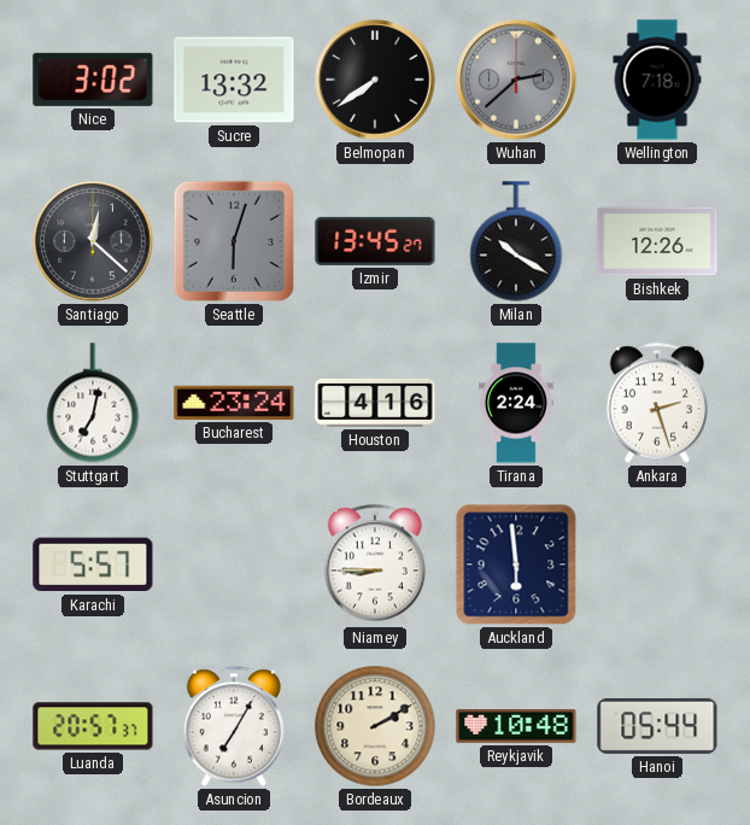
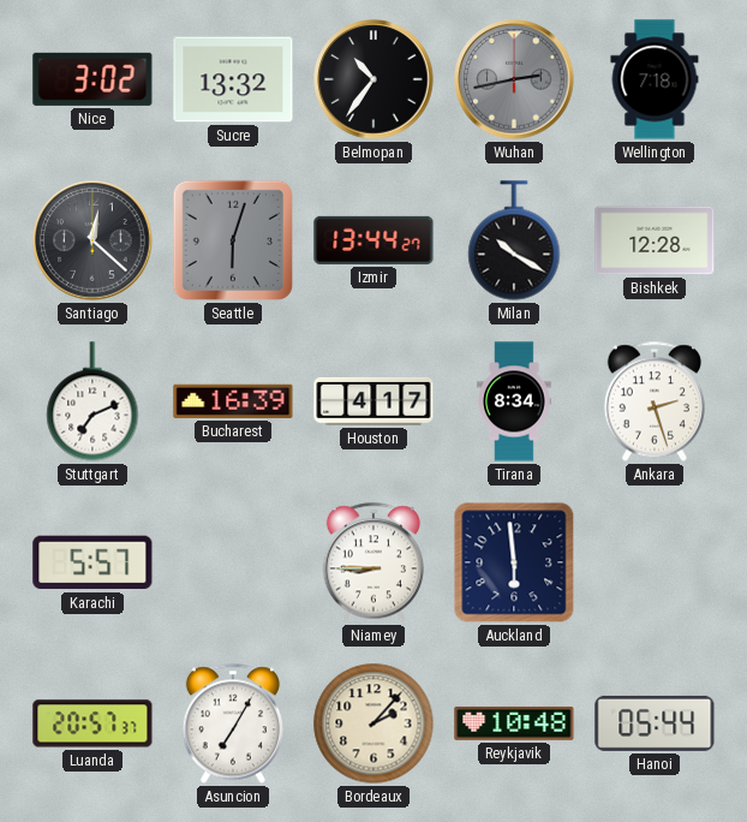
Belmopan: 7:39 -> 10:36
Wuhan: 2:38 -> 2:43
Izmir: 13:45 -> 13:44
Bishkek: 12:26 -> 12:28
Stuttgart: 7:02 -> 7:11
Bucharest: 23:24 -> 16:39
Houston: 4:16 -> 4:17
Tirana: 2:24 -> 8:34
Bordeaux: 2:10 -> 2:07
